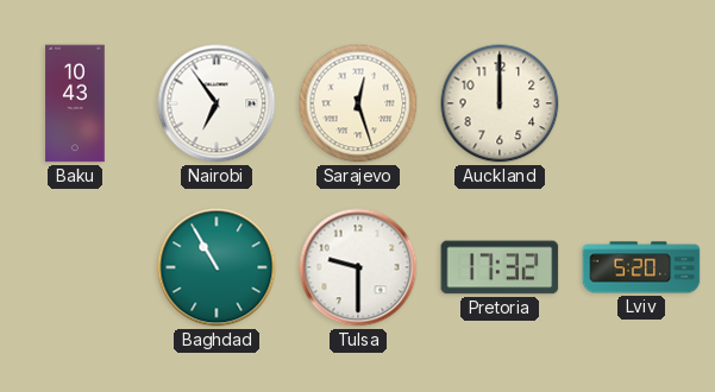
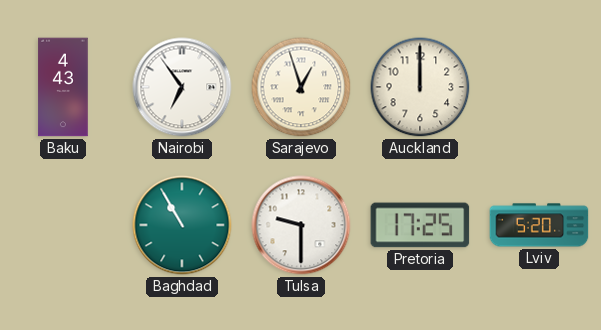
Baku: 10:43 -> 4:43
Sarajevo: 12:27 -> 12:57
Pretoria: 17:32 -> 17:25
